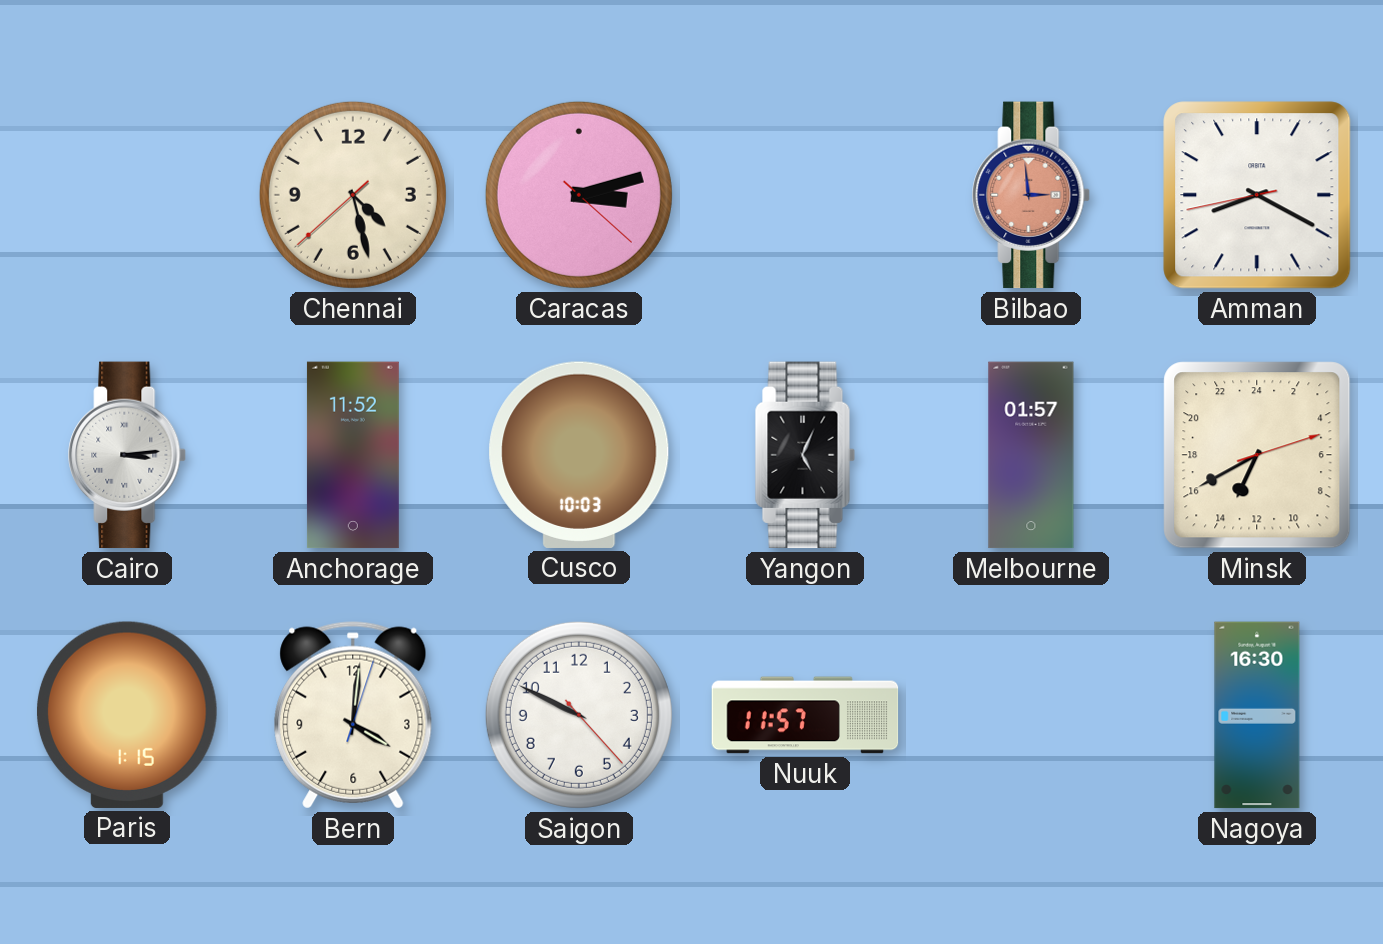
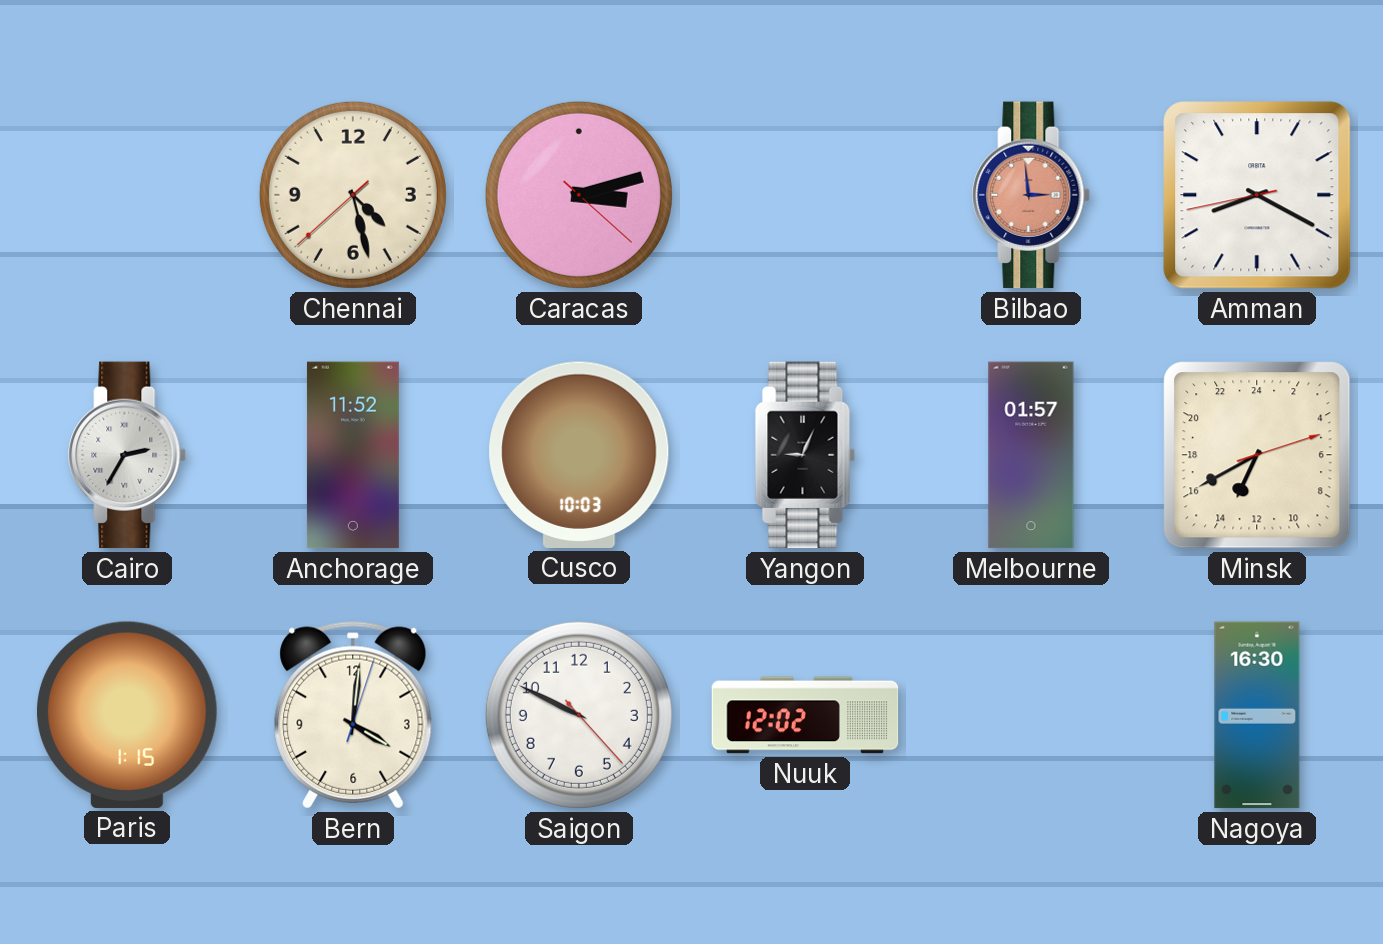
Cairo: 3:14 -> 2:35
Yangon: 5:04 -> 9:04
Nuuk: 11:57 -> 12:02
